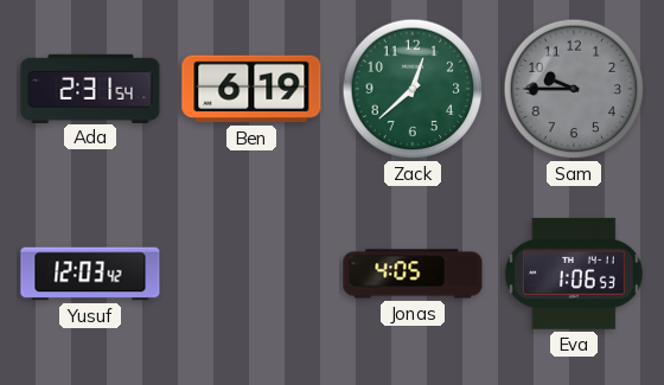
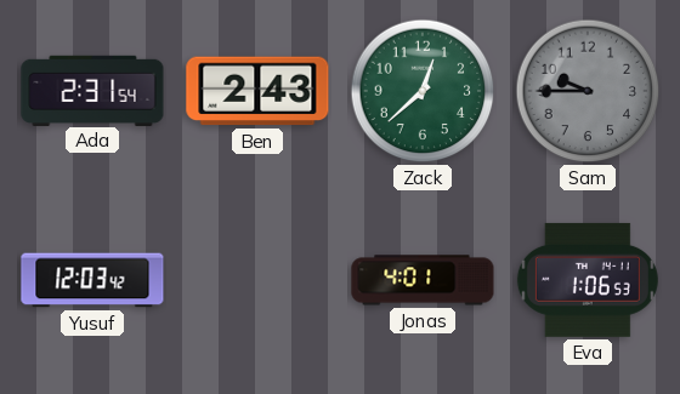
Ben: 6:19 -> 2:43
Jonas: 4:05 -> 4:01
